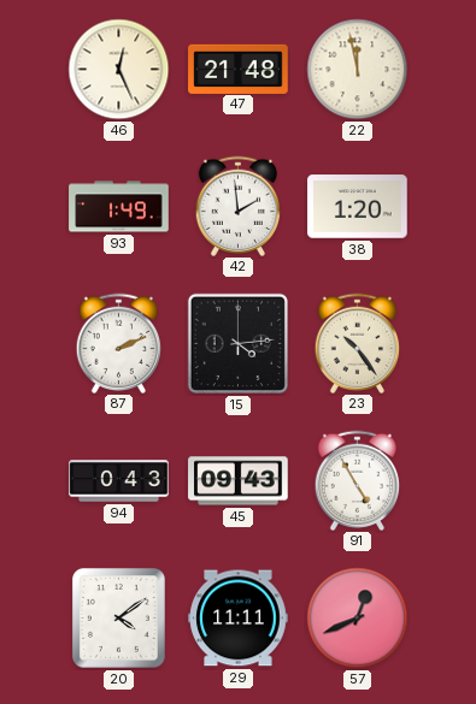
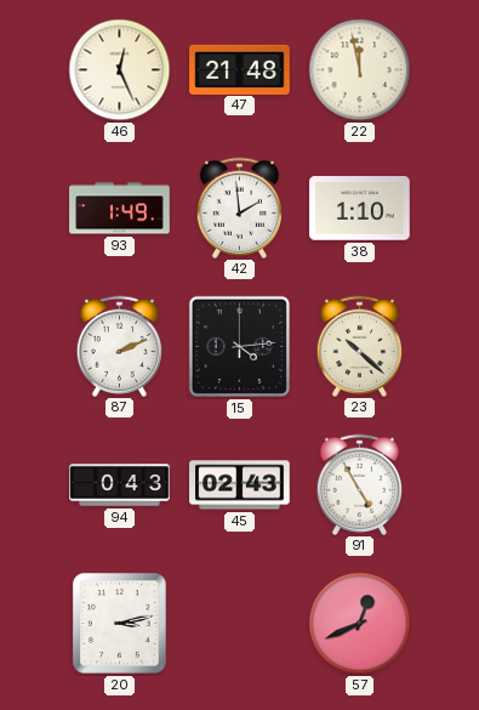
38: 1:20 -> 1:10
23: 10:24 -> 10:22
45: 09:43 -> 02:43
20: 4:09 -> 3:13
29: 11:11 -> none
